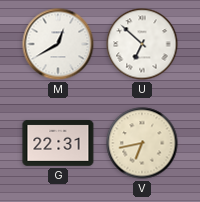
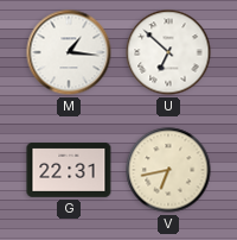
M: 12:40 -> 1:16
